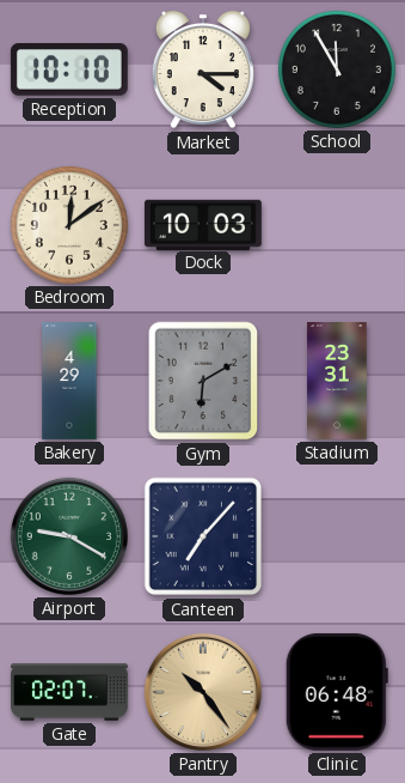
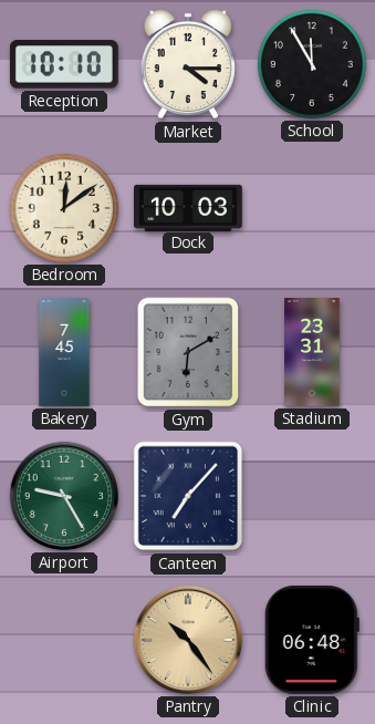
Bakery: 4:29 -> 7:45
Airport: 9:20 -> 9:25
Gate: 02:07 -> none
